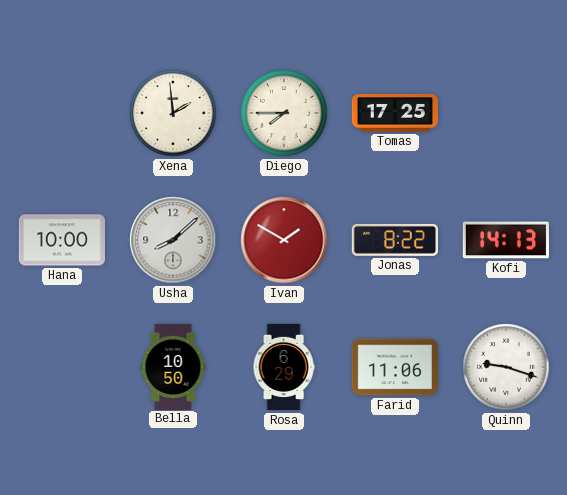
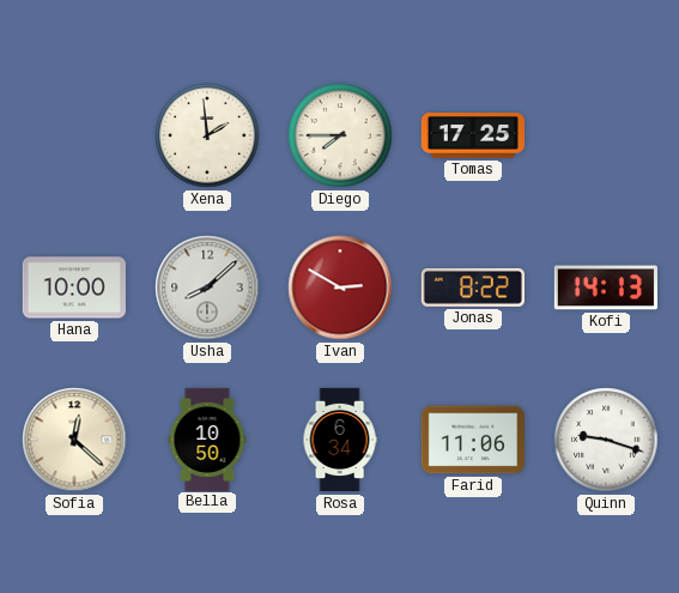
Ivan: 1:50 -> 2:50
Sofia: none -> 12:22
Rosa: 6:29 -> 6:34
